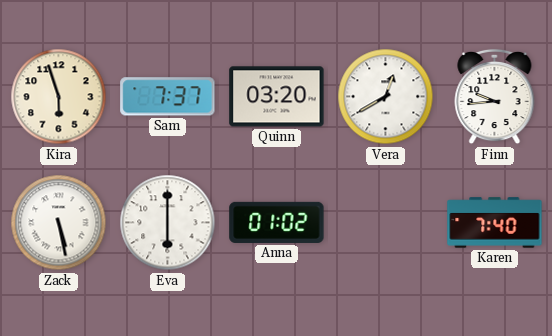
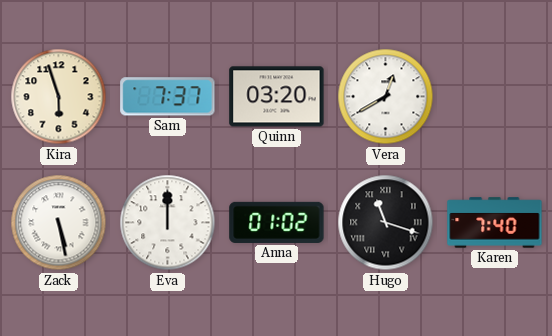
Finn: 9:44 -> none
Eva: 6:00 -> 12:00
Hugo: none -> 11:18
